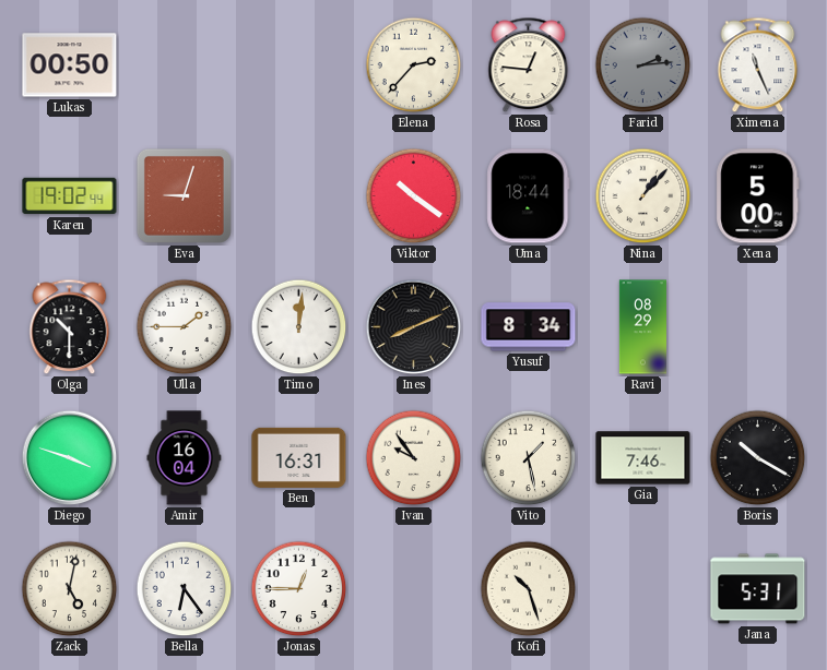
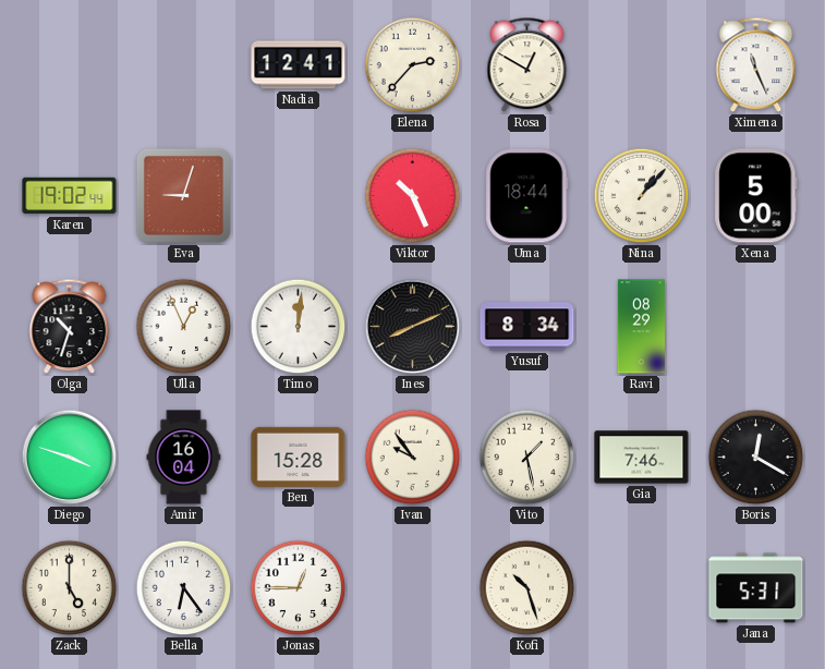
Lukas: 00:50 -> none
Nadia: none -> 12:41
Rosa: 12:46 -> 12:50
Farid: 2:14 -> none
Viktor: 10:21 -> 10:26
Olga: 10:30 -> 10:33
Ulla: 1:45 -> 12:56
Ben: 16:31 -> 15:28
Boris: 10:20 -> 12:20
Zack: 5:02 -> 5:00
